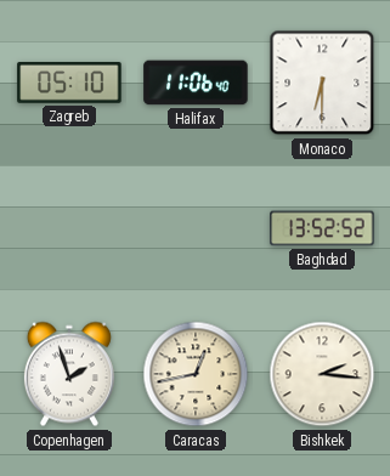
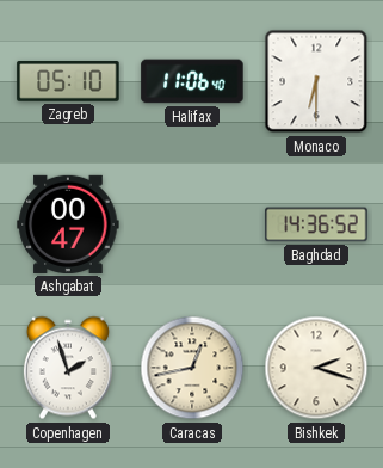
Ashgabat: none -> 00:47
Baghdad: 13:52 -> 14:36
Bishkek: 2:16 -> 2:18
